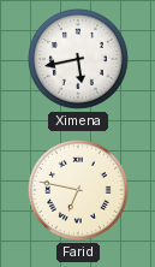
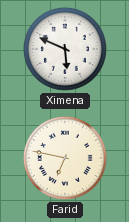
Ximena: 5:43 -> 5:49
